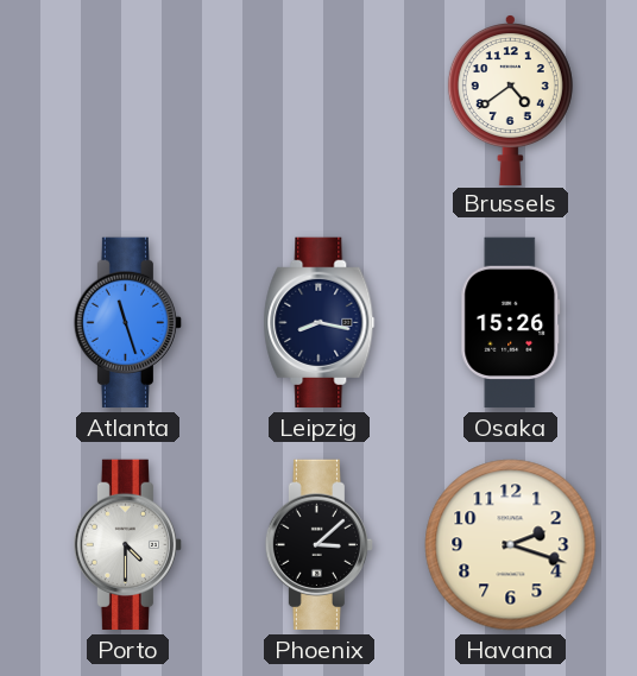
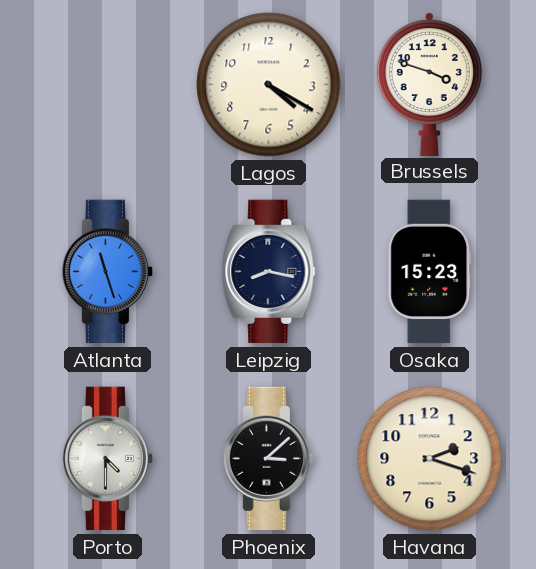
Lagos: none -> 4:20
Brussels: 4:39 -> 3:48
Osaka: 15:26 -> 15:23
